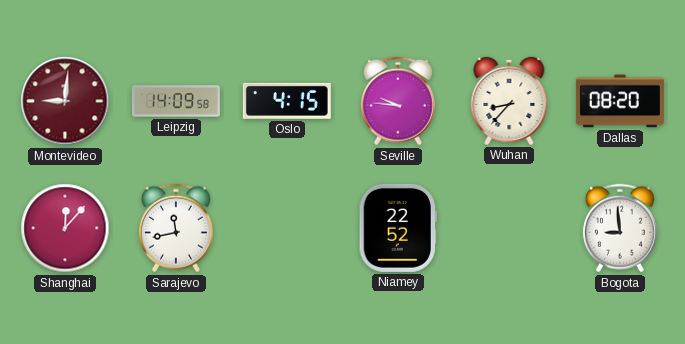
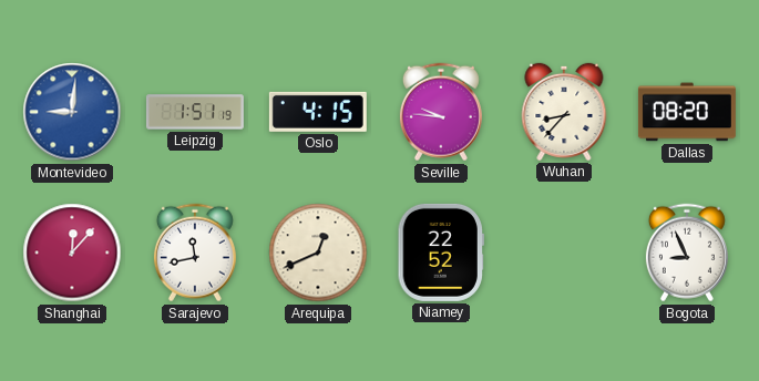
Montevideo dial: burgundy -> blue
Leipzig: 14:09 -> 1:51
Arequipa: none -> 12:41
Bogota: 8:59 -> 8:56
